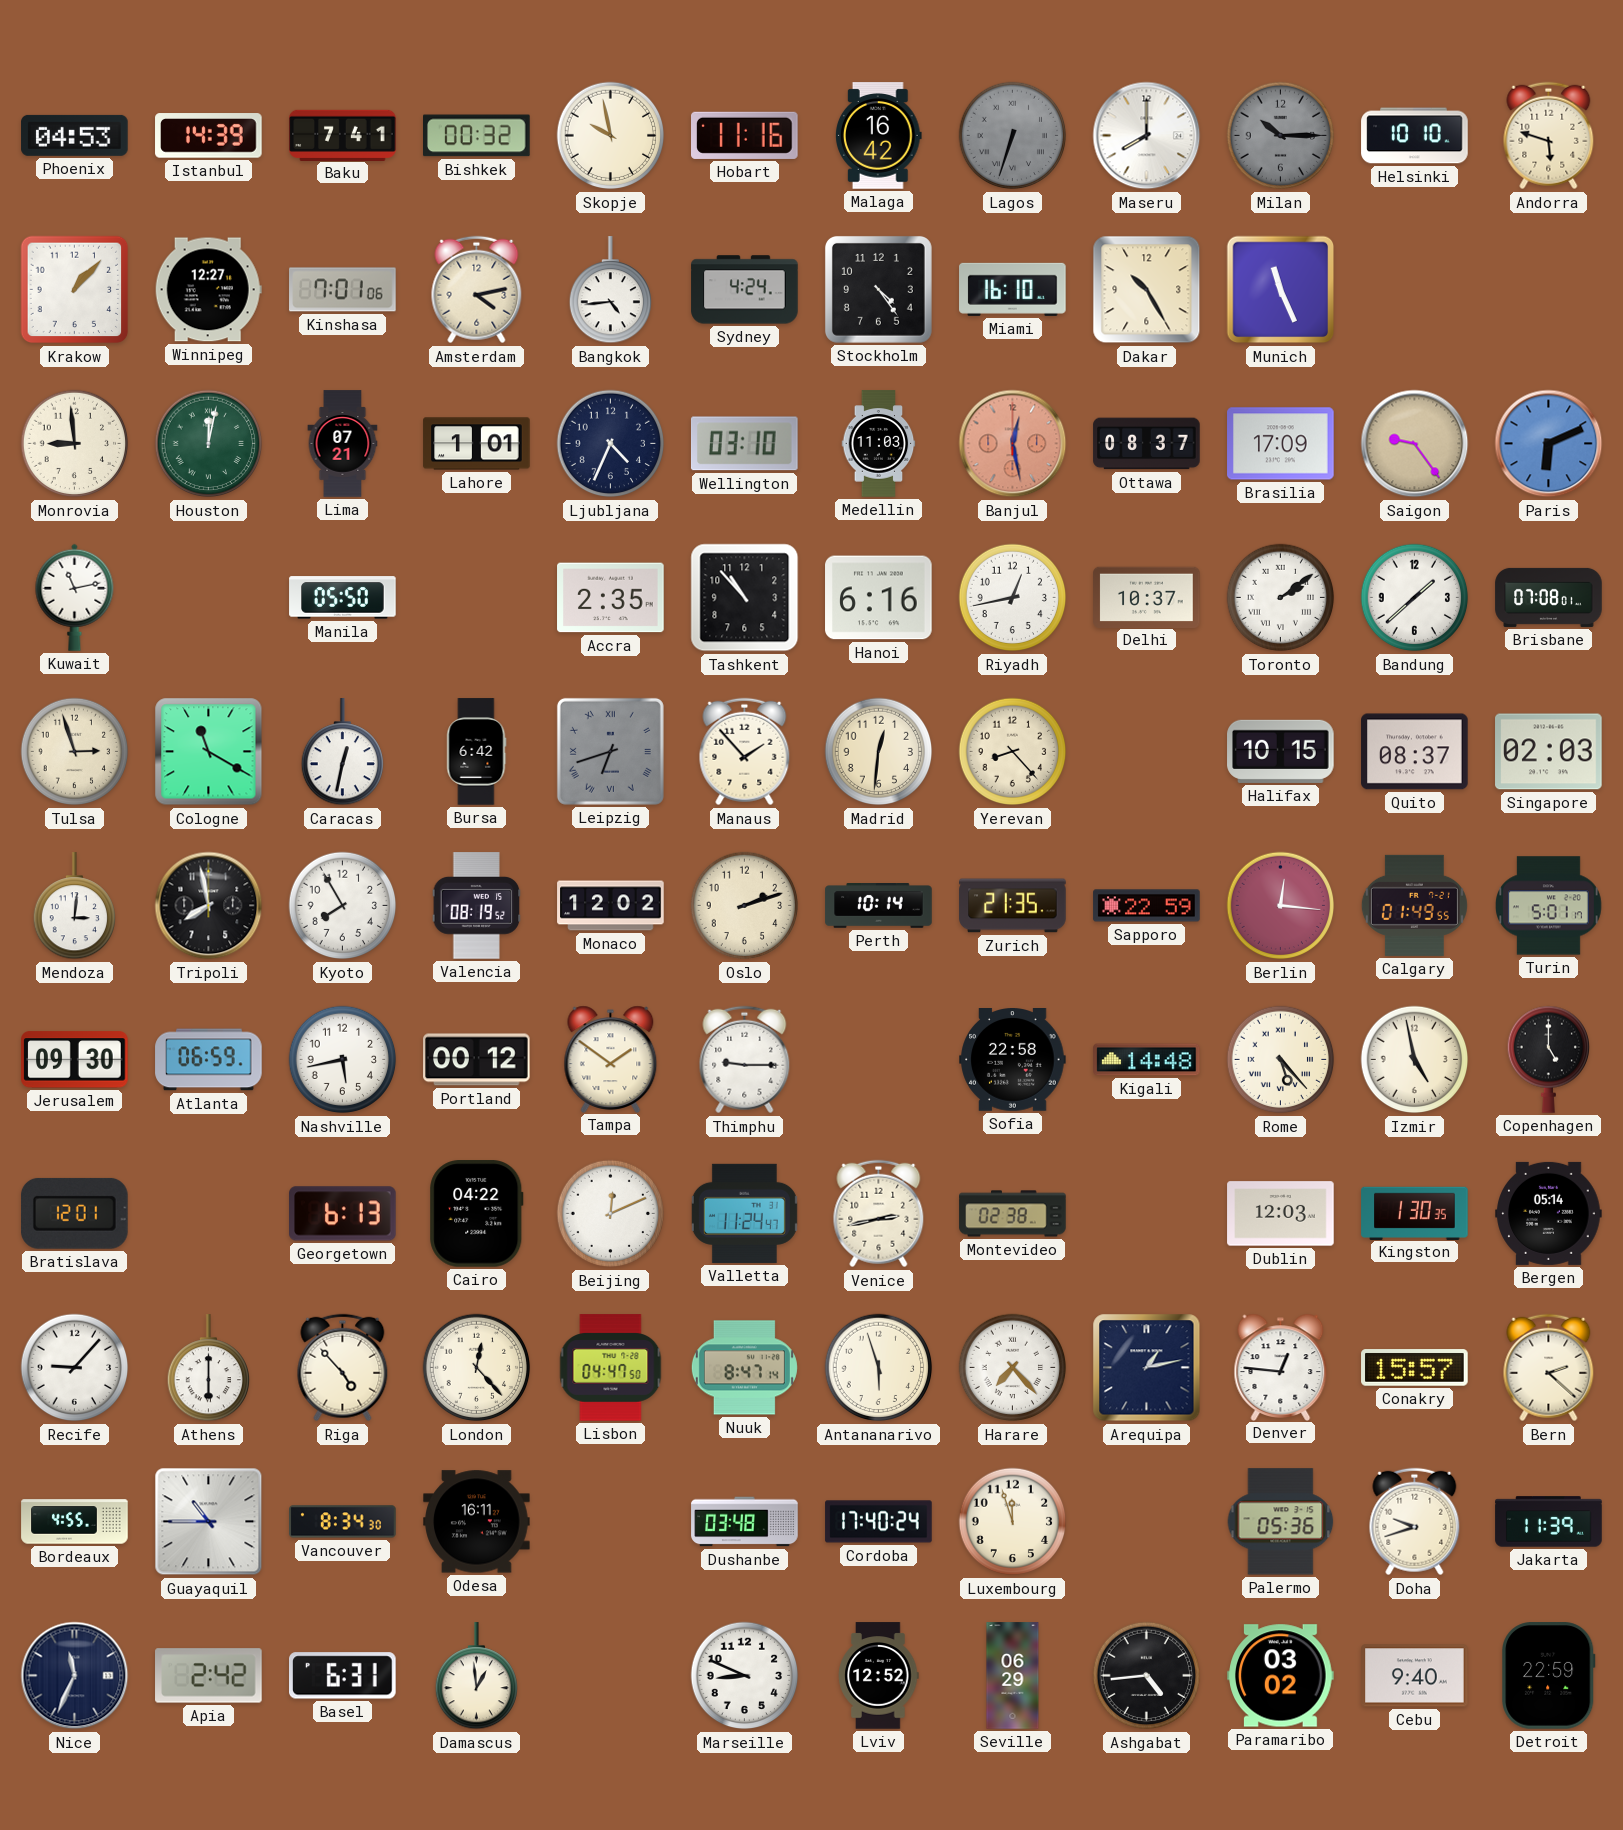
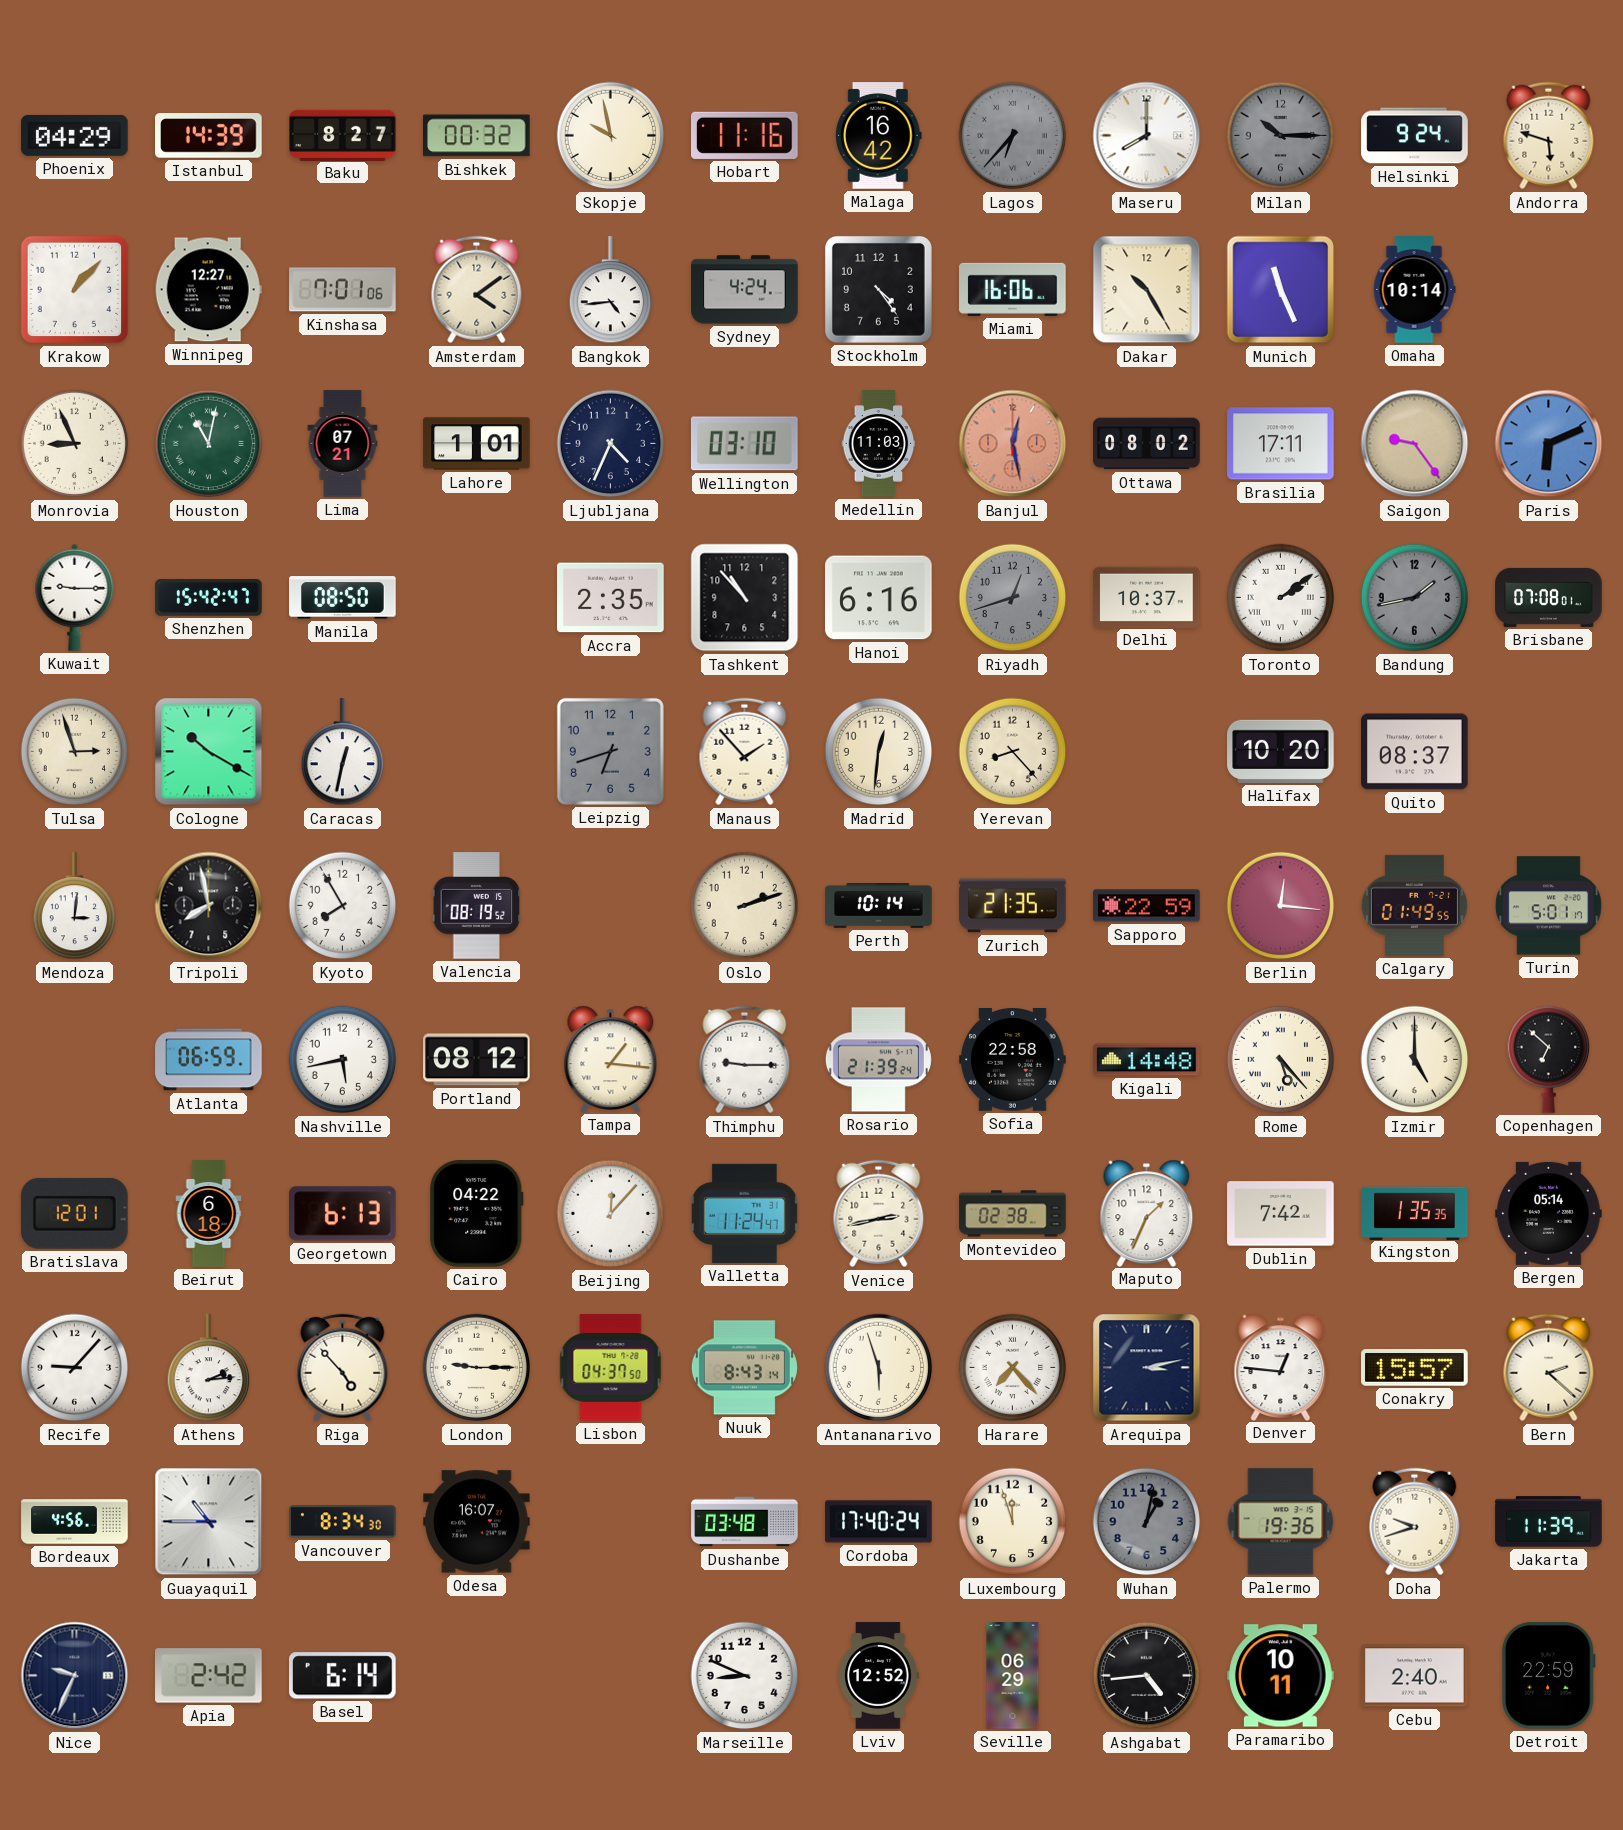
Phoenix: 04:53 -> 04:29
Baku: 7:41 -> 8:27
Lagos: 6:33 -> 6:37
Helsinki: 10:10 -> 9:24
Amsterdam: 4:13 -> 4:09
Miami: 16:10 -> 16:06
Omaha: none -> 10:14
Monrovia: 8:59 -> 8:56
Houston: 12:02 -> 11:02
Ottawa: 08:37 -> 08:02
Brasilia: 17:09 -> 17:11
Kuwait: 11:13 -> 9:15
Shenzhen: none -> 15:42
Manila: 05:50 -> 08:50
Riyadh: 12:43 -> 12:42
Riyadh dial: white -> grey
Bandung: 1:38 -> 1:43
Bandung dial: white -> grey
Cologne: 11:20 -> 10:20
Bursa: 6:42 -> none
Leipzig numerals: Roman -> Arabic
Halifax: 10:15 -> 10:20
Singapore: 02:03 -> none
Monaco: 12:02 -> none
Jerusalem: 09:30 -> none
Portland: 00:12 -> 08:12
Tampa: 1:51 -> 1:16
Rosario: none -> 21:39
Izmir: 4:58 -> 5:00
Copenhagen: 5:00 -> 6:52
Beirut: none -> 6:18
Beijing: 12:11 -> 12:07
Maputo: none -> 1:34
Dublin: 12:03 -> 7:42
Kingston: 1:30 -> 1:35
Athens: 6:00 -> 2:14
London: 12:23 -> 9:15
Lisbon: 04:47 -> 04:37
Nuuk: 8:47 -> 8:43
Arequipa: 1:13 -> 3:13
Bordeaux: 4:55 -> 4:56
Odesa: 16:11 -> 16:07
Wuhan: none -> 1:02
Palermo: 05:36 -> 19:36
Nice: 11:34 -> 9:34
Basel: 6:31 -> 6:14
Damascus: 12:59 -> none
Paramaribo: 03:02 -> 10:11
Cebu: 9:40 -> 2:40
